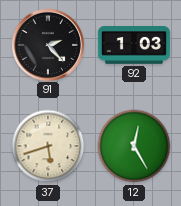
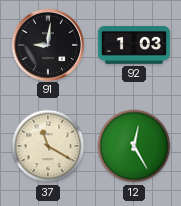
91: 2:23 -> 9:01
37: 5:42 -> 11:20
